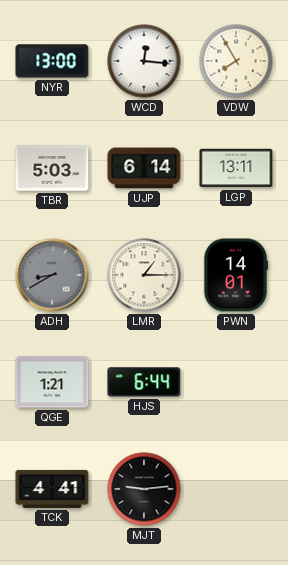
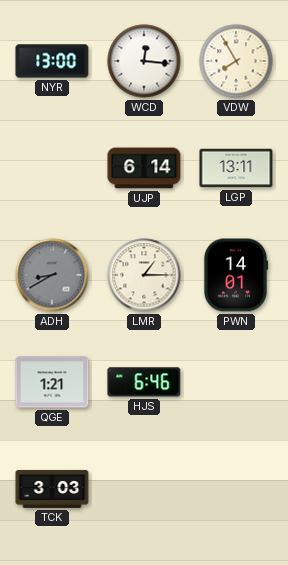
TBR: 5:03 -> none
HJS: 6:44 -> 6:46
TCK: 4:41 -> 3:03
MJT: 9:14 -> none
